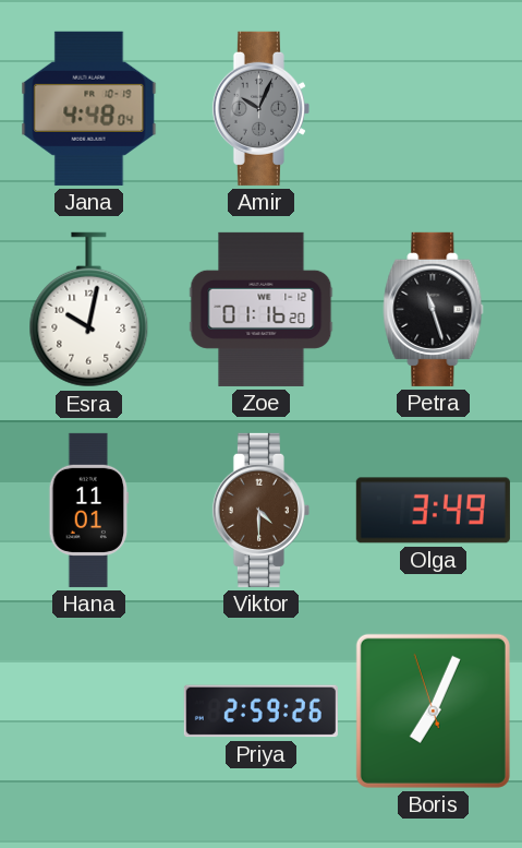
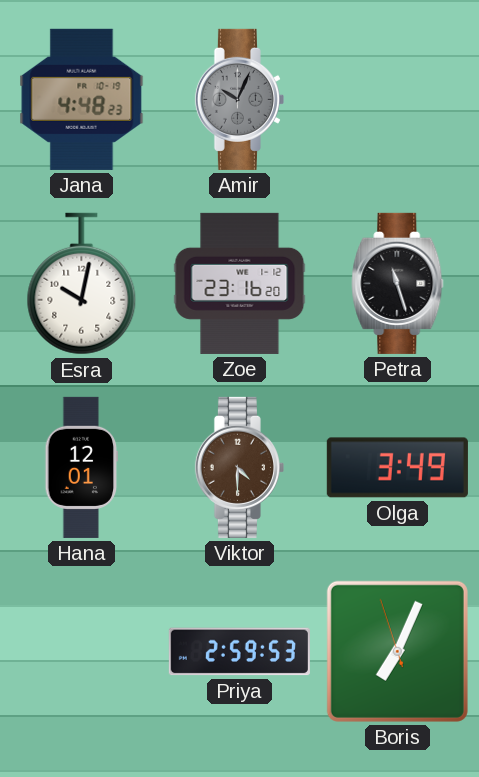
Jana: 4:48:04 -> 4:48:23
Zoe: 01:16 -> 23:16
Hana: 11:01 -> 12:01
Priya: 2:59:26 -> 2:59:53
